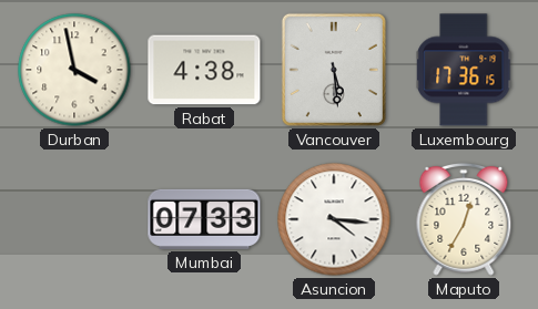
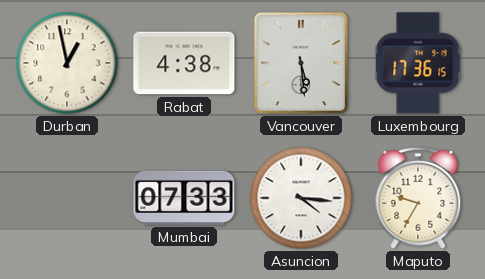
Durban: 3:58 -> 12:58
Maputo: 12:35 -> 9:35
